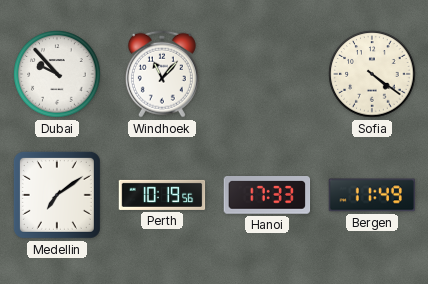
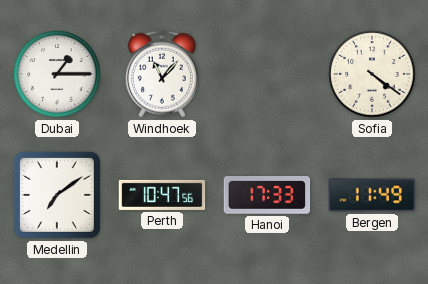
Dubai: 9:53 -> 1:15
Perth: 10:19 -> 10:47
